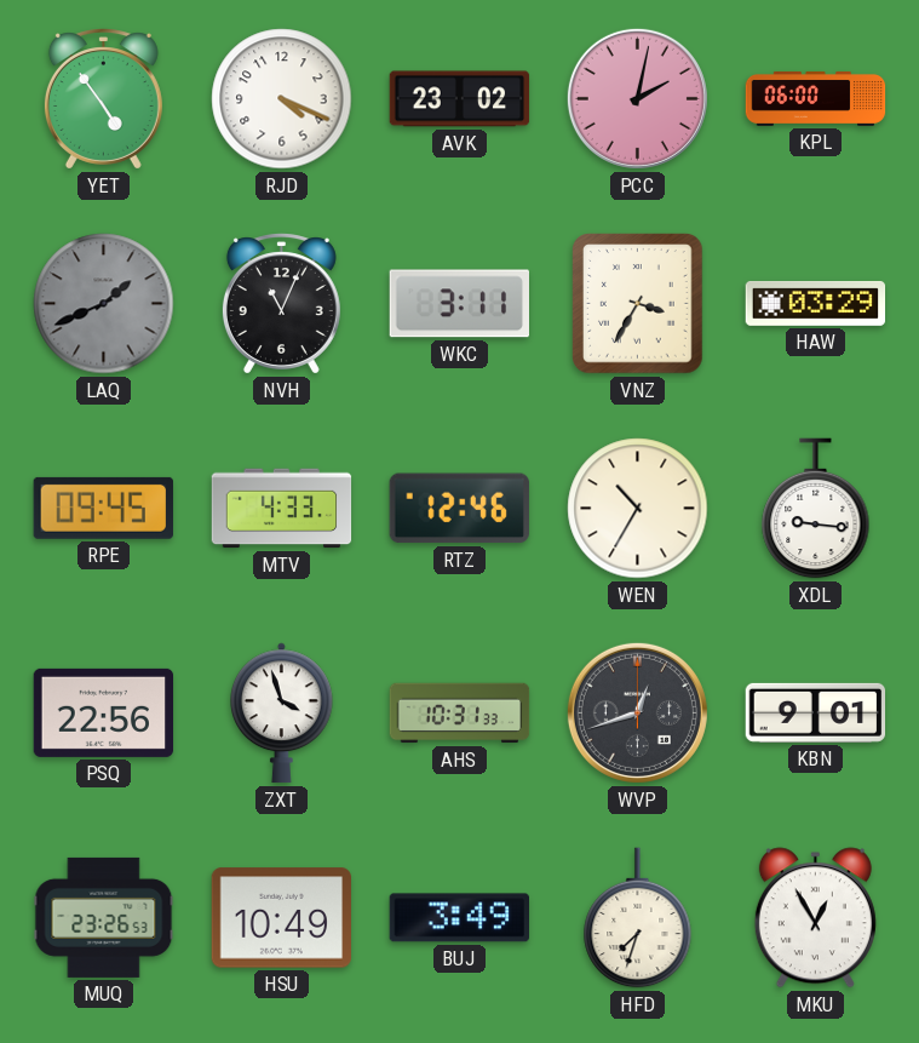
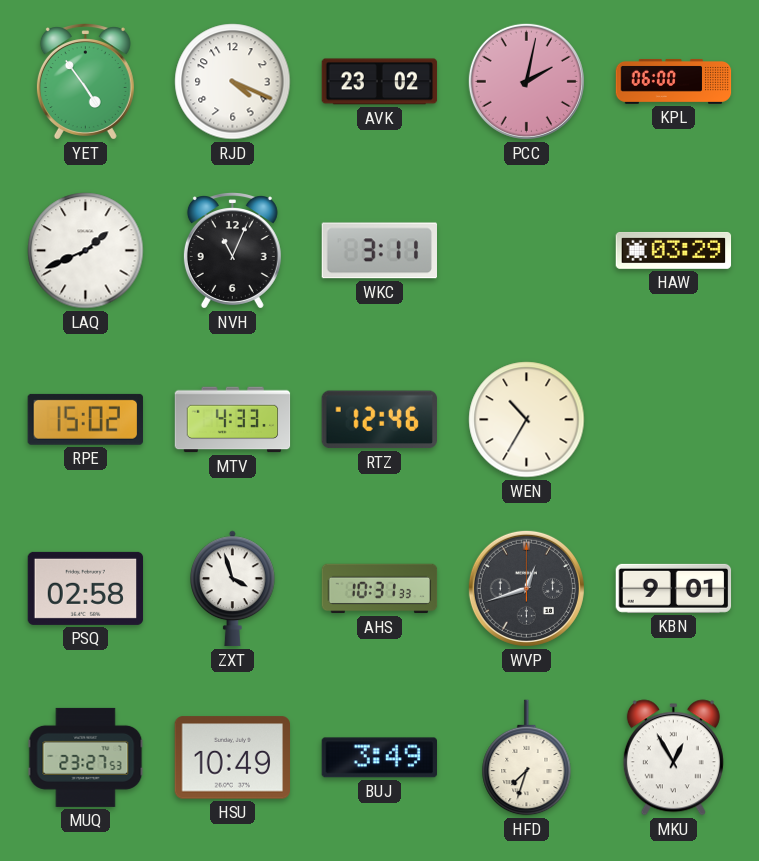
LAQ dial: grey -> white
VNZ: 3:35 -> none
RPE: 09:45 -> 15:02
XDL: 9:16 -> none
PSQ: 22:56 -> 02:58
MUQ: 23:26 -> 23:27
